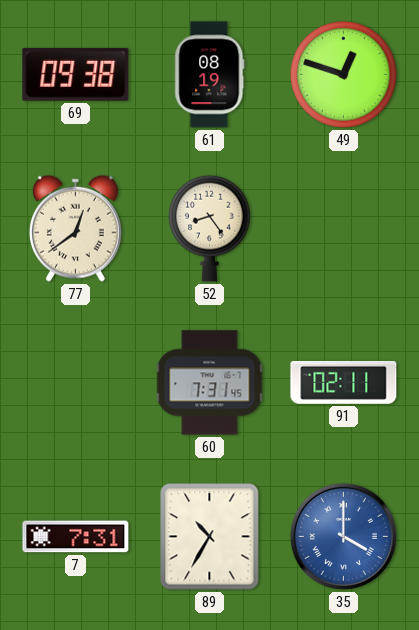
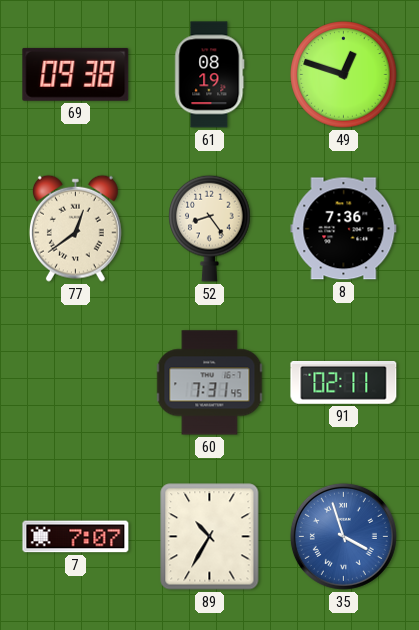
8: none -> 7:36
7: 7:31 -> 7:07
35: 4:00 -> 3:57
